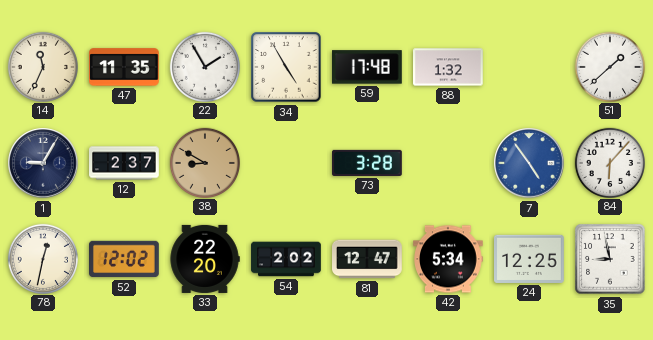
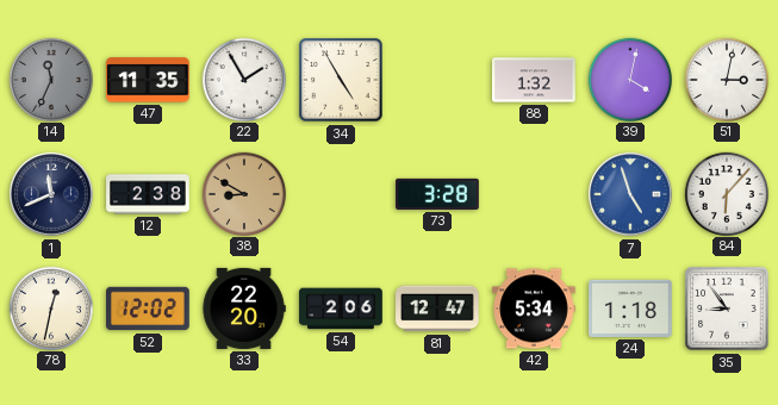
14 dial: cream -> grey
59: 17:48 -> none
39: none -> 4:02
51: 1:38 -> 3:02
1: 9:05 -> 11:41
12: 2:37 -> 2:38
7: 4:54 -> 4:57
54: 2:02 -> 2:06
24: 12:25 -> 1:18
35: 8:58 -> 8:54
